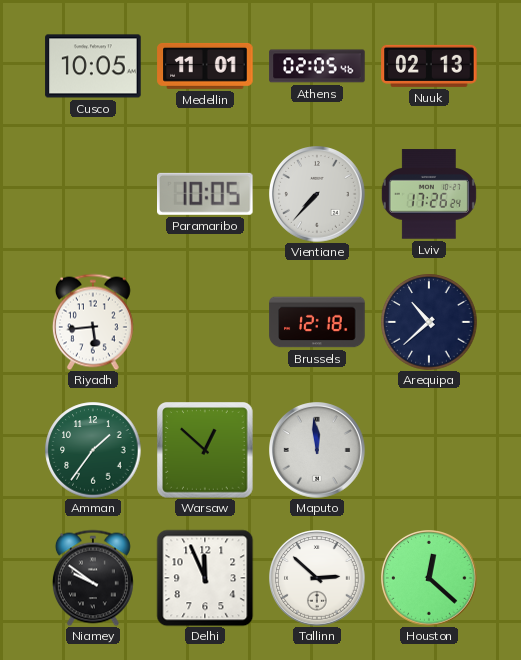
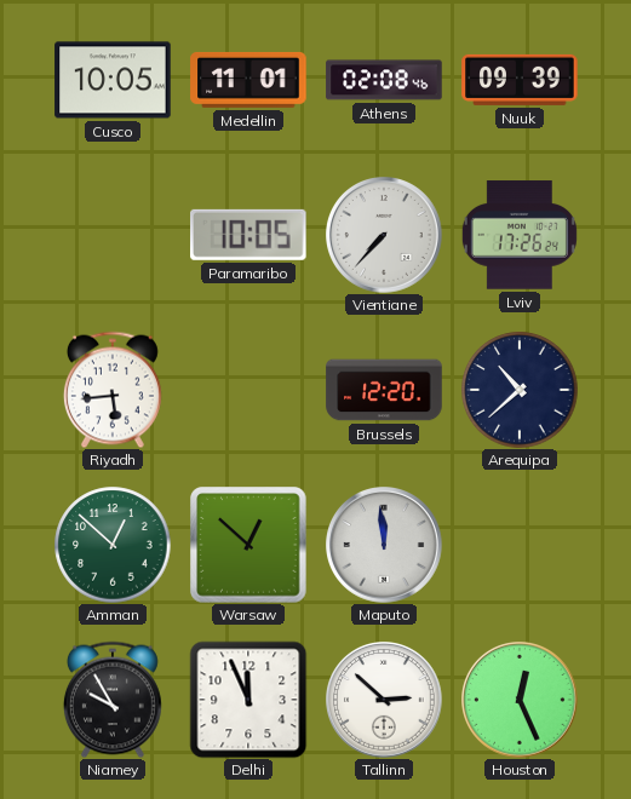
Athens: 02:05 -> 02:08
Nuuk: 02:13 -> 09:39
Brussels: 12:18 -> 12:20
Amman: 1:36 -> 12:52
Niamey: 9:51 -> 9:55
Houston: 12:22 -> 12:26
